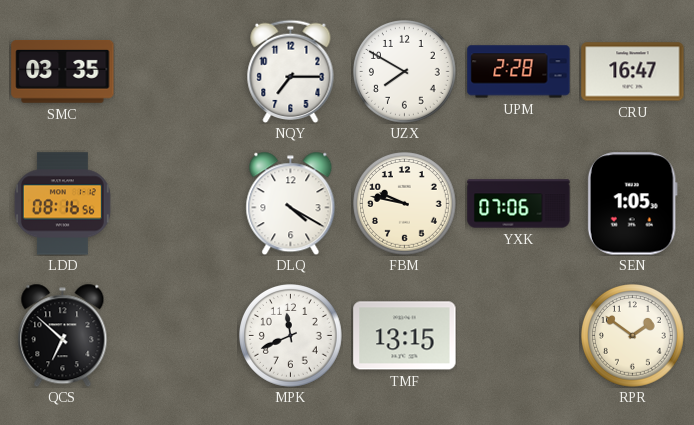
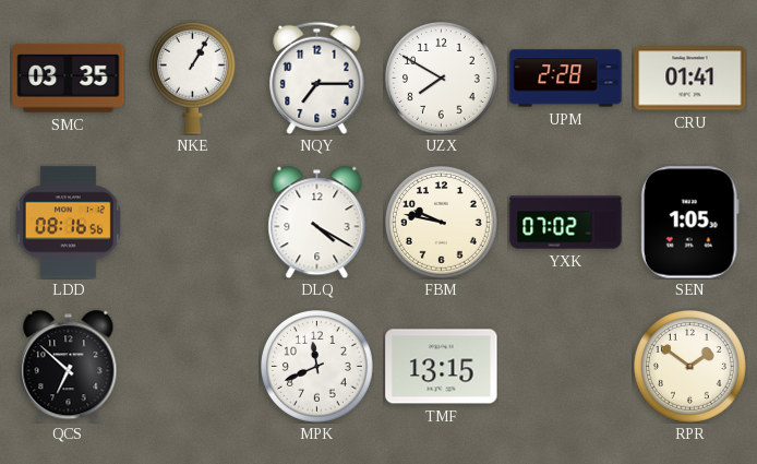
NKE: none -> 1:05
CRU: 16:47 -> 01:41
YXK: 07:06 -> 07:02
